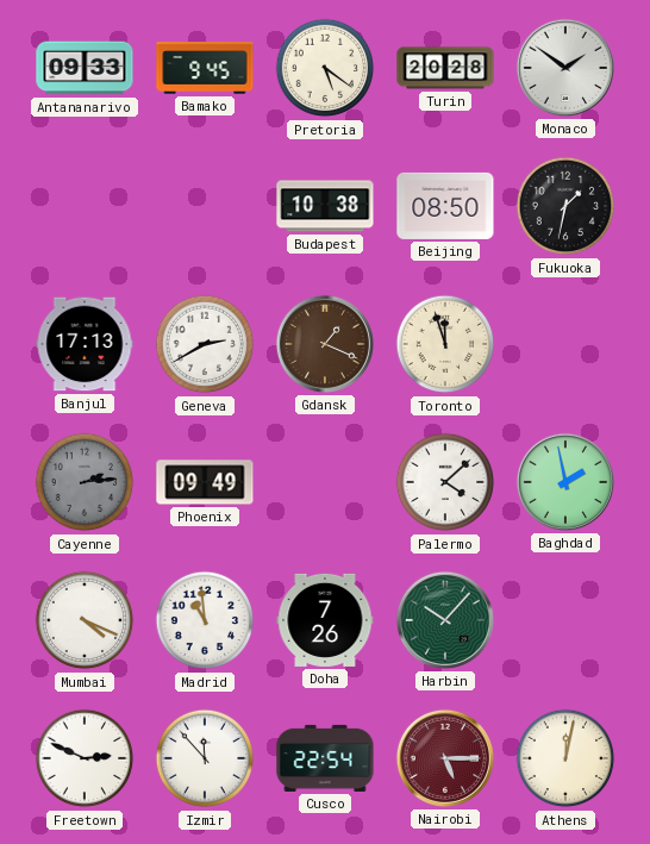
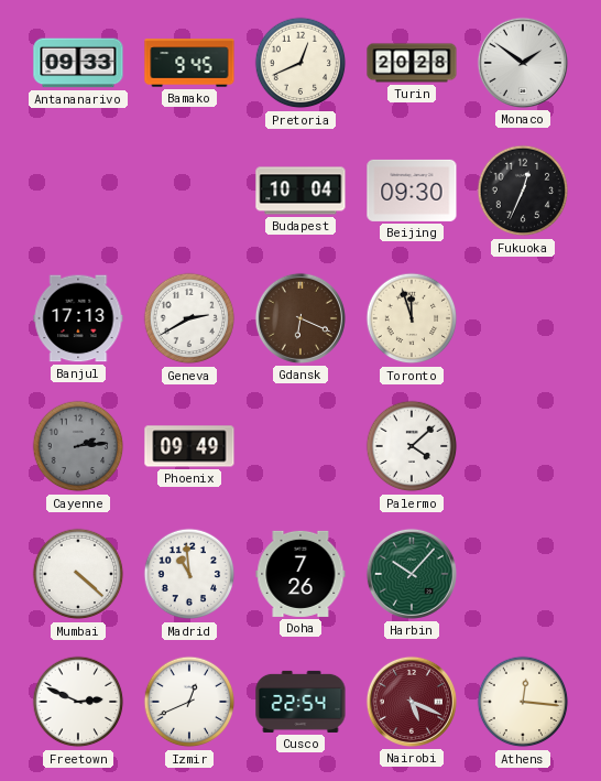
Pretoria: 5:21 -> 12:41
Budapest: 10:38 -> 10:04
Beijing: 08:50 -> 09:30
Fukuoka: 1:32 -> 12:34
Gdansk: 1:19 -> 6:19
Baghdad: 1:58 -> none
Mumbai: 4:19 -> 4:22
Izmir: 11:53 -> 12:41
Nairobi: 5:15 -> 5:19
Athens: 12:02 -> 12:16
